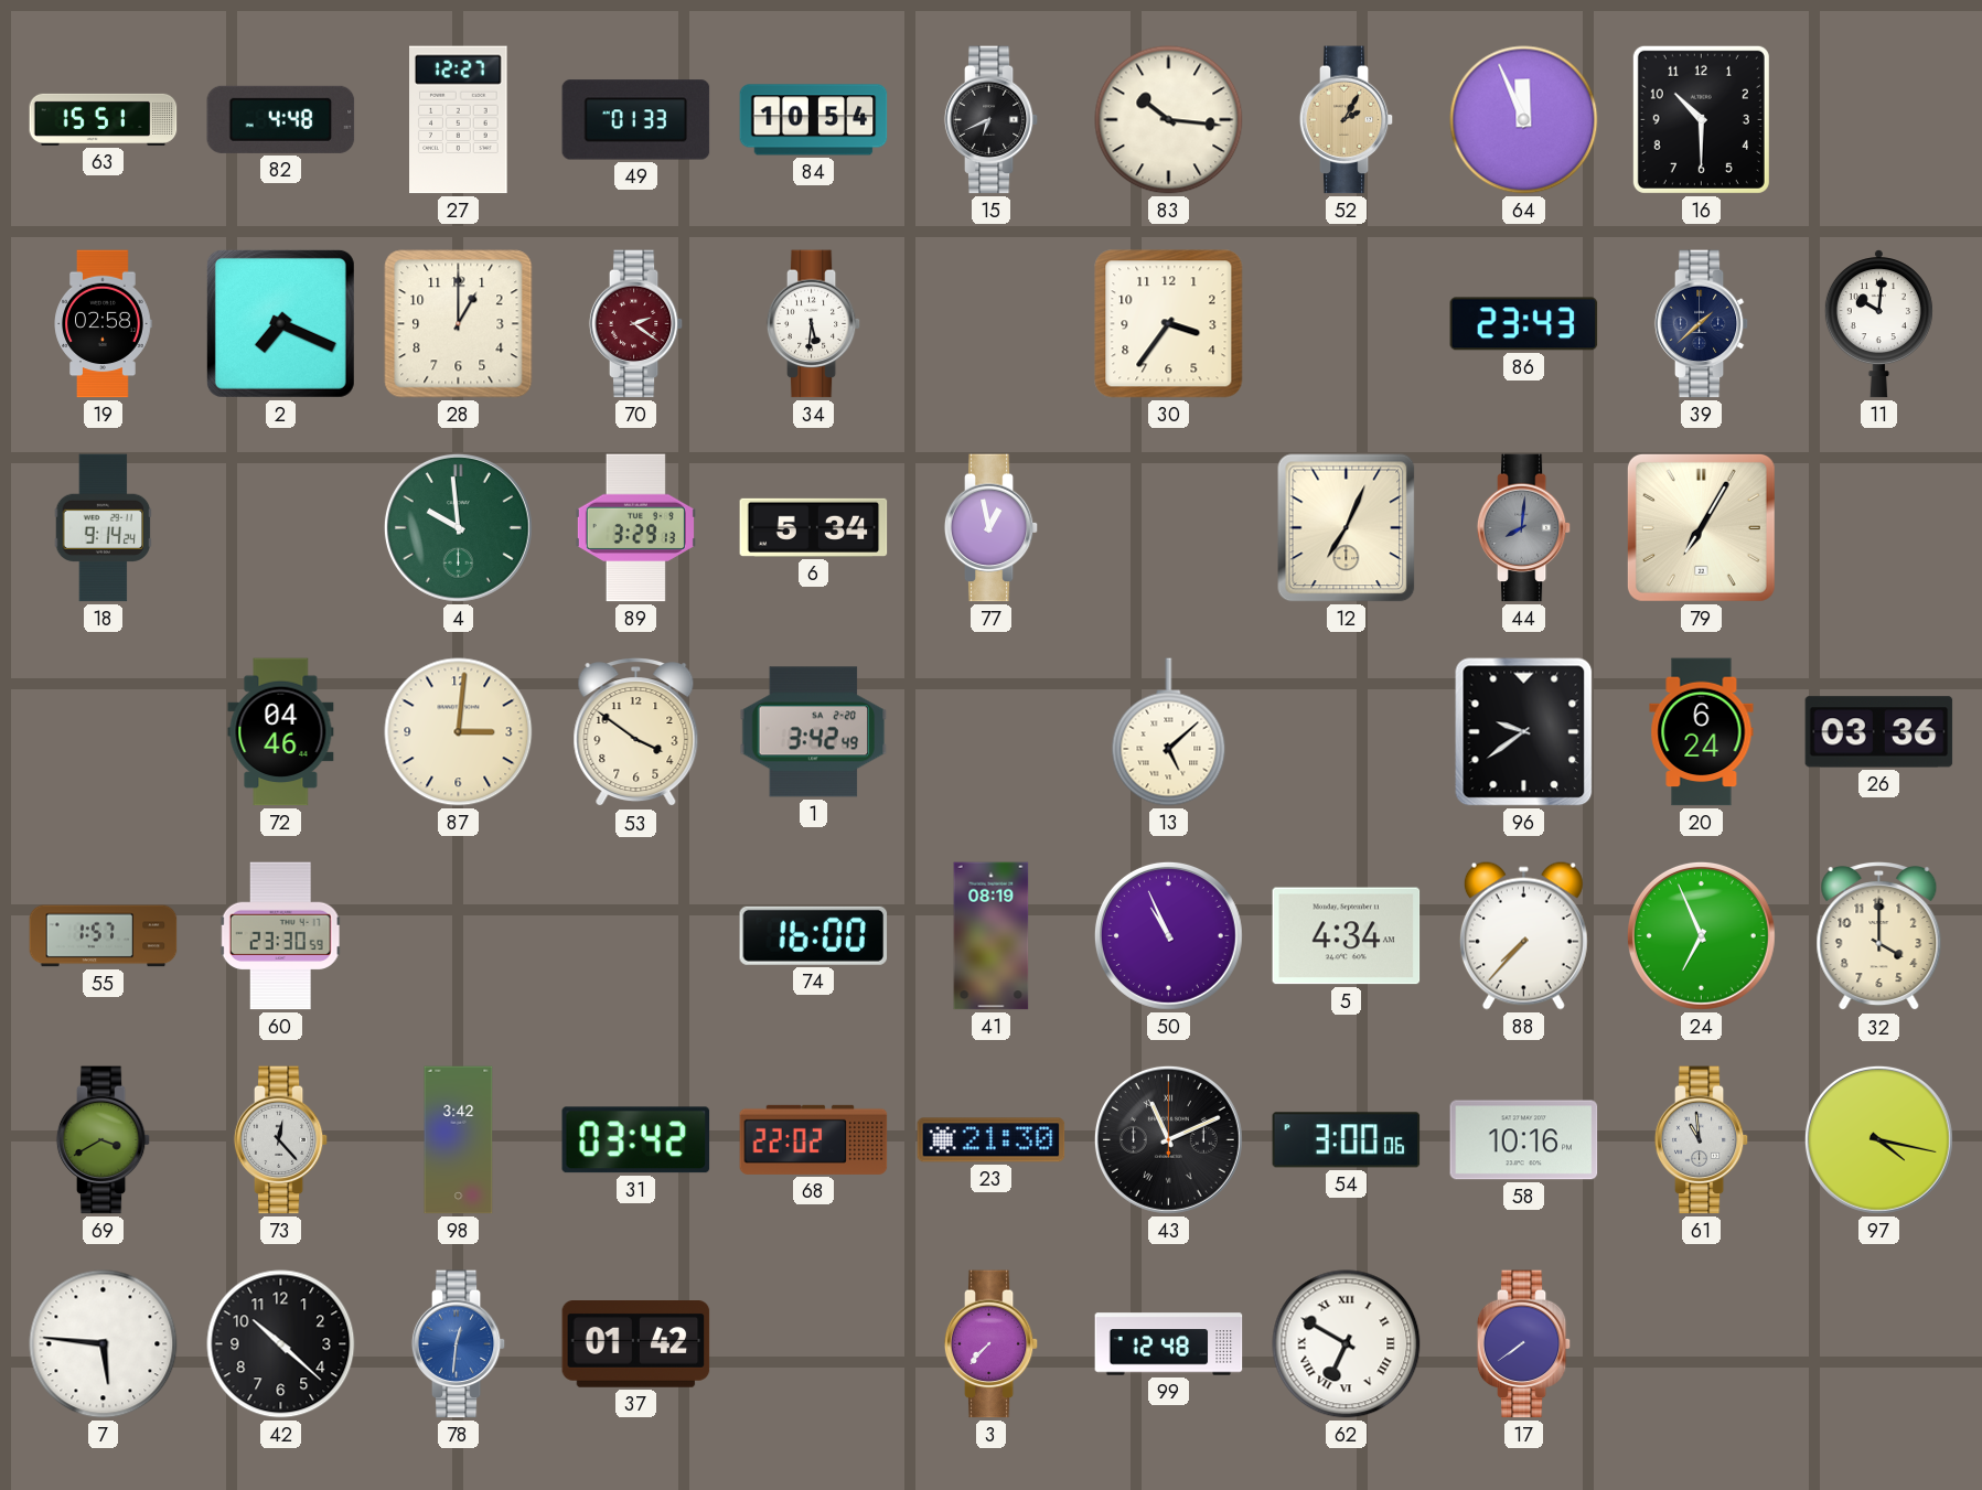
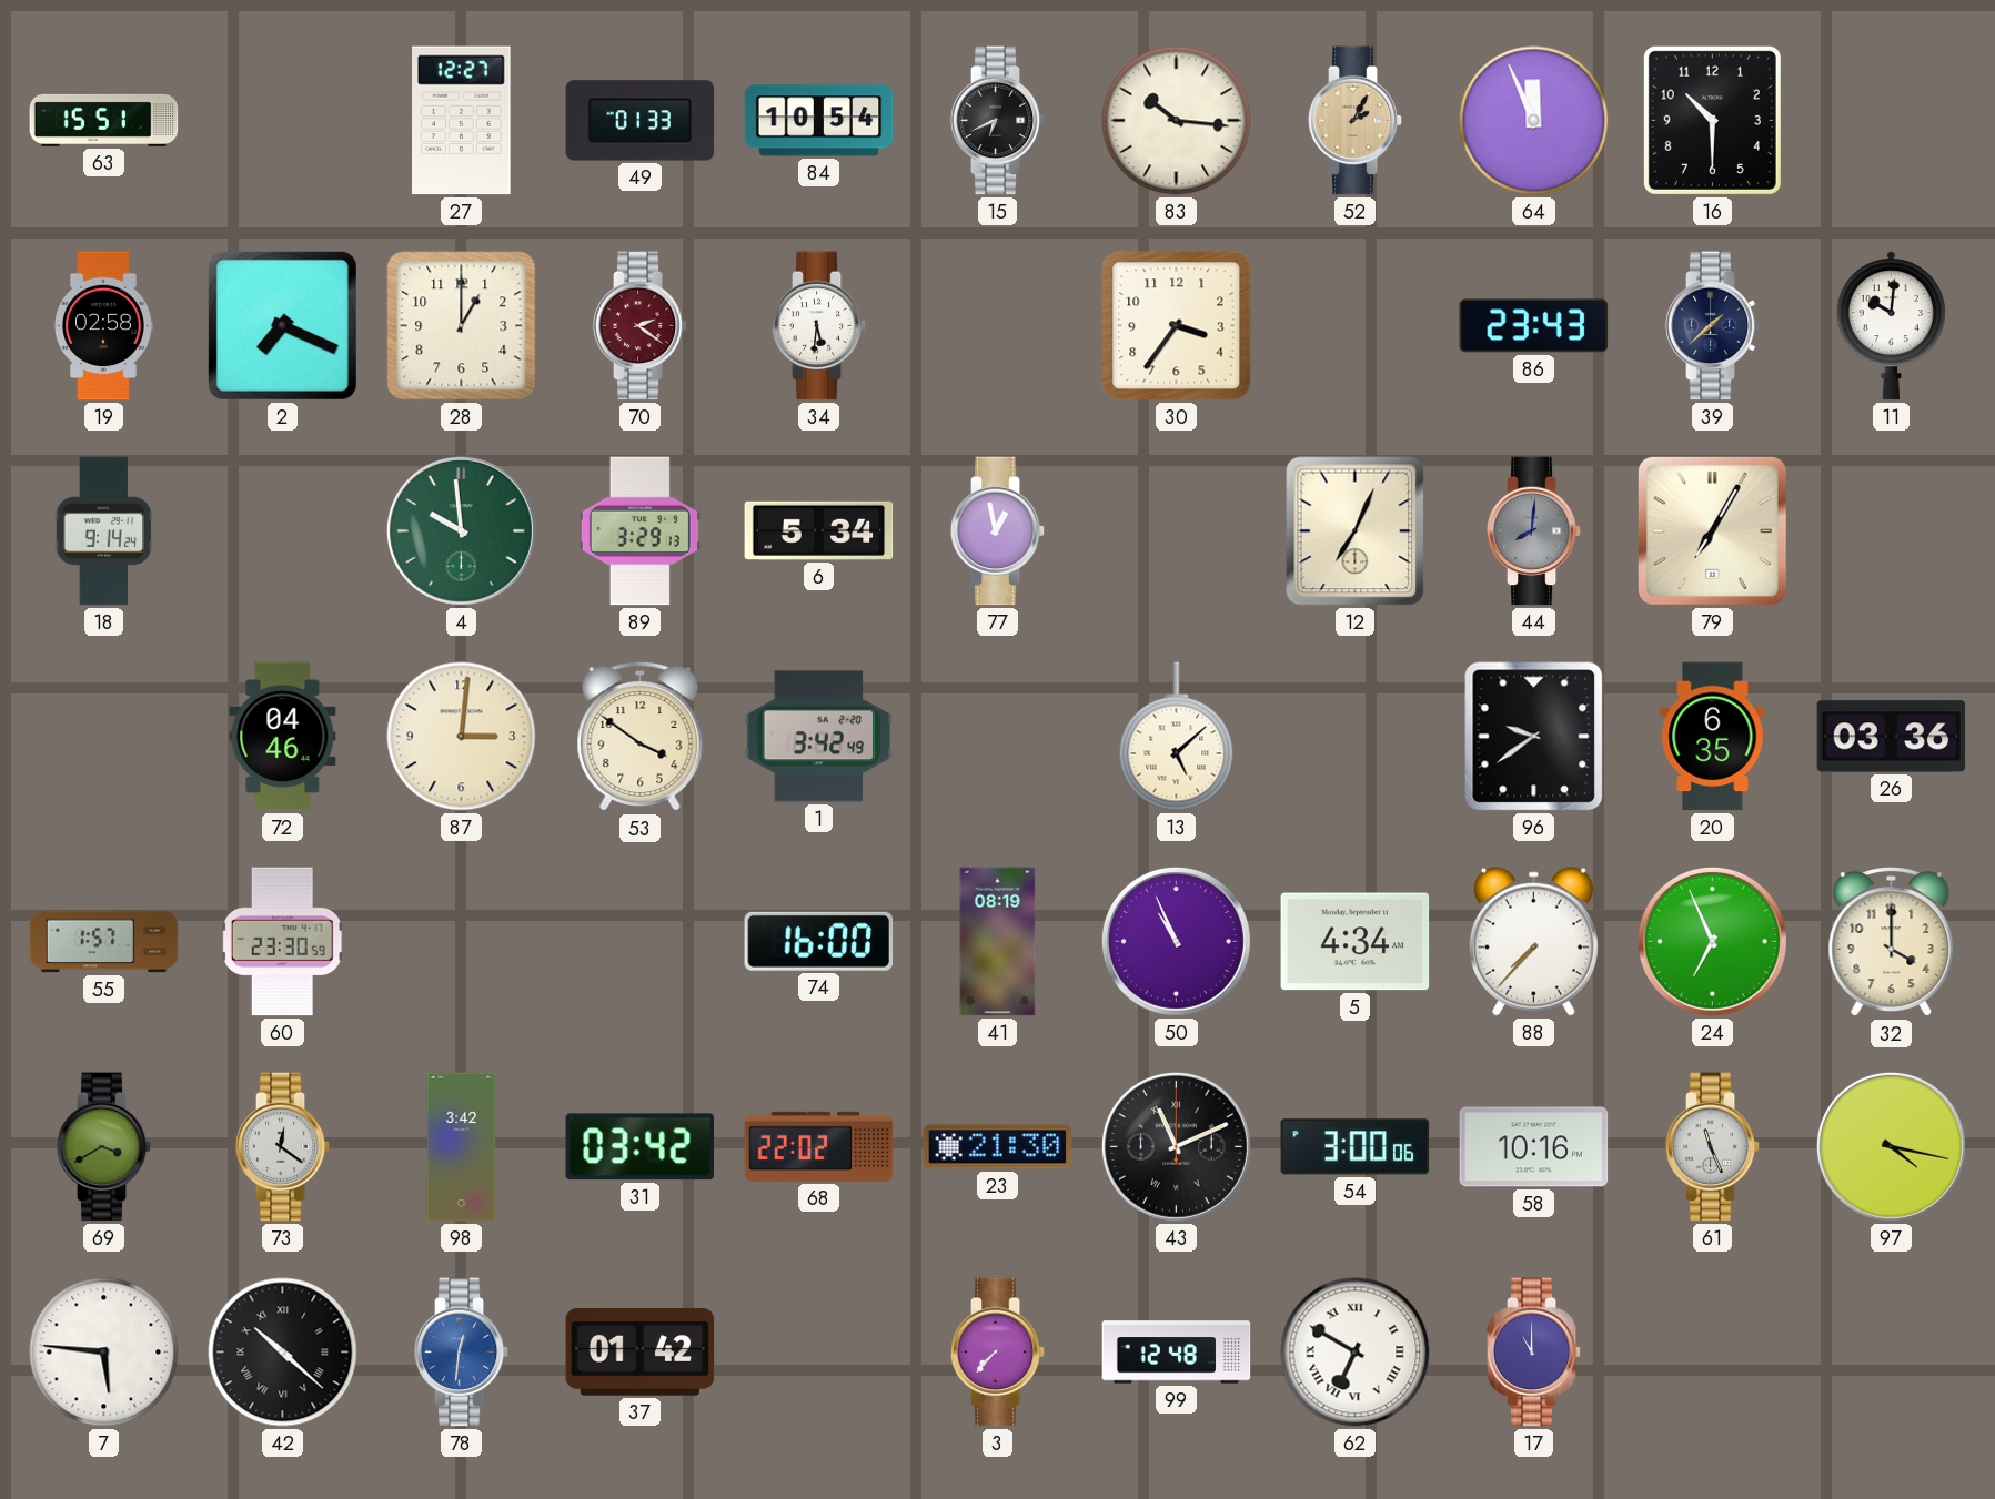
82: 4:48 -> none
20: 6:24 -> 6:35
73: 12:23 -> 12:21
61: 10:59 -> 11:26
42 numerals: Arabic -> Roman
17: 7:39 -> 11:00
